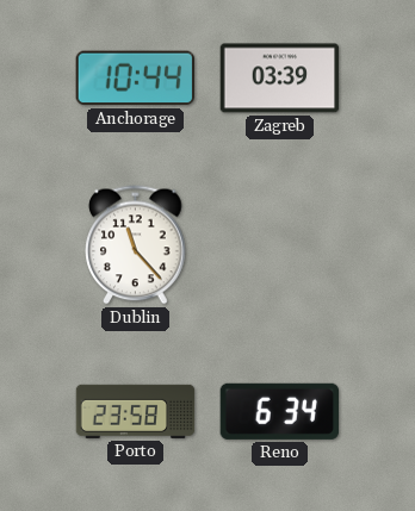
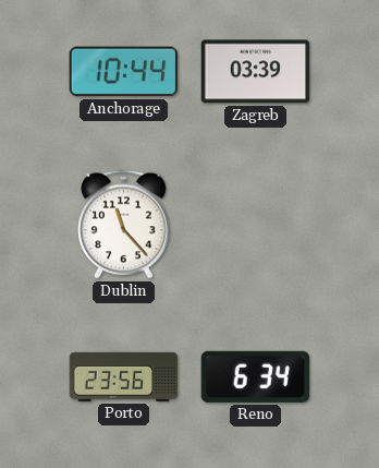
Porto: 23:58 -> 23:56
